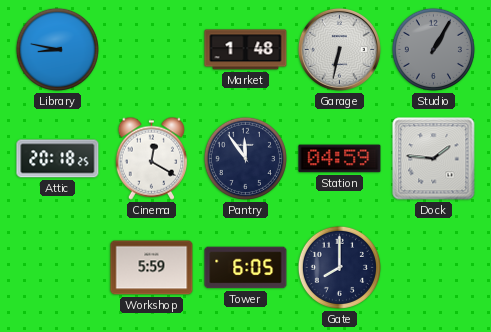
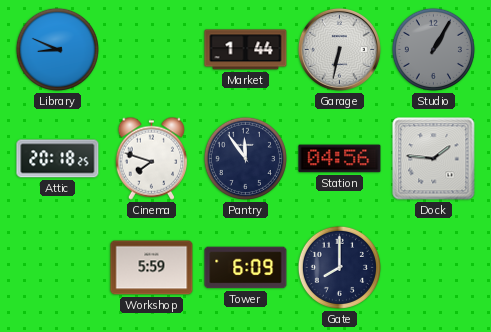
Library: 8:47 -> 8:49
Market: 1:48 -> 1:44
Cinema: 12:20 -> 7:48
Station: 04:59 -> 04:56
Tower: 6:05 -> 6:09
